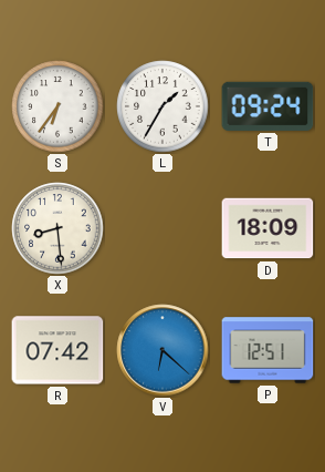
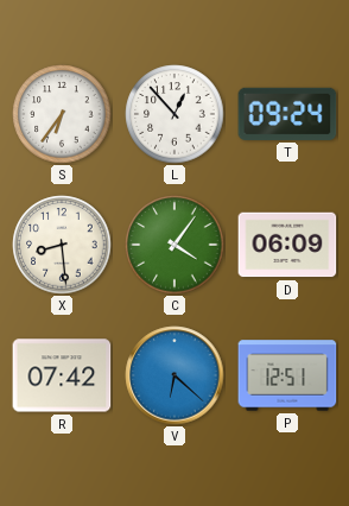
L: 1:35 -> 12:53
C: none -> 4:06
D: 18:09 -> 06:09
